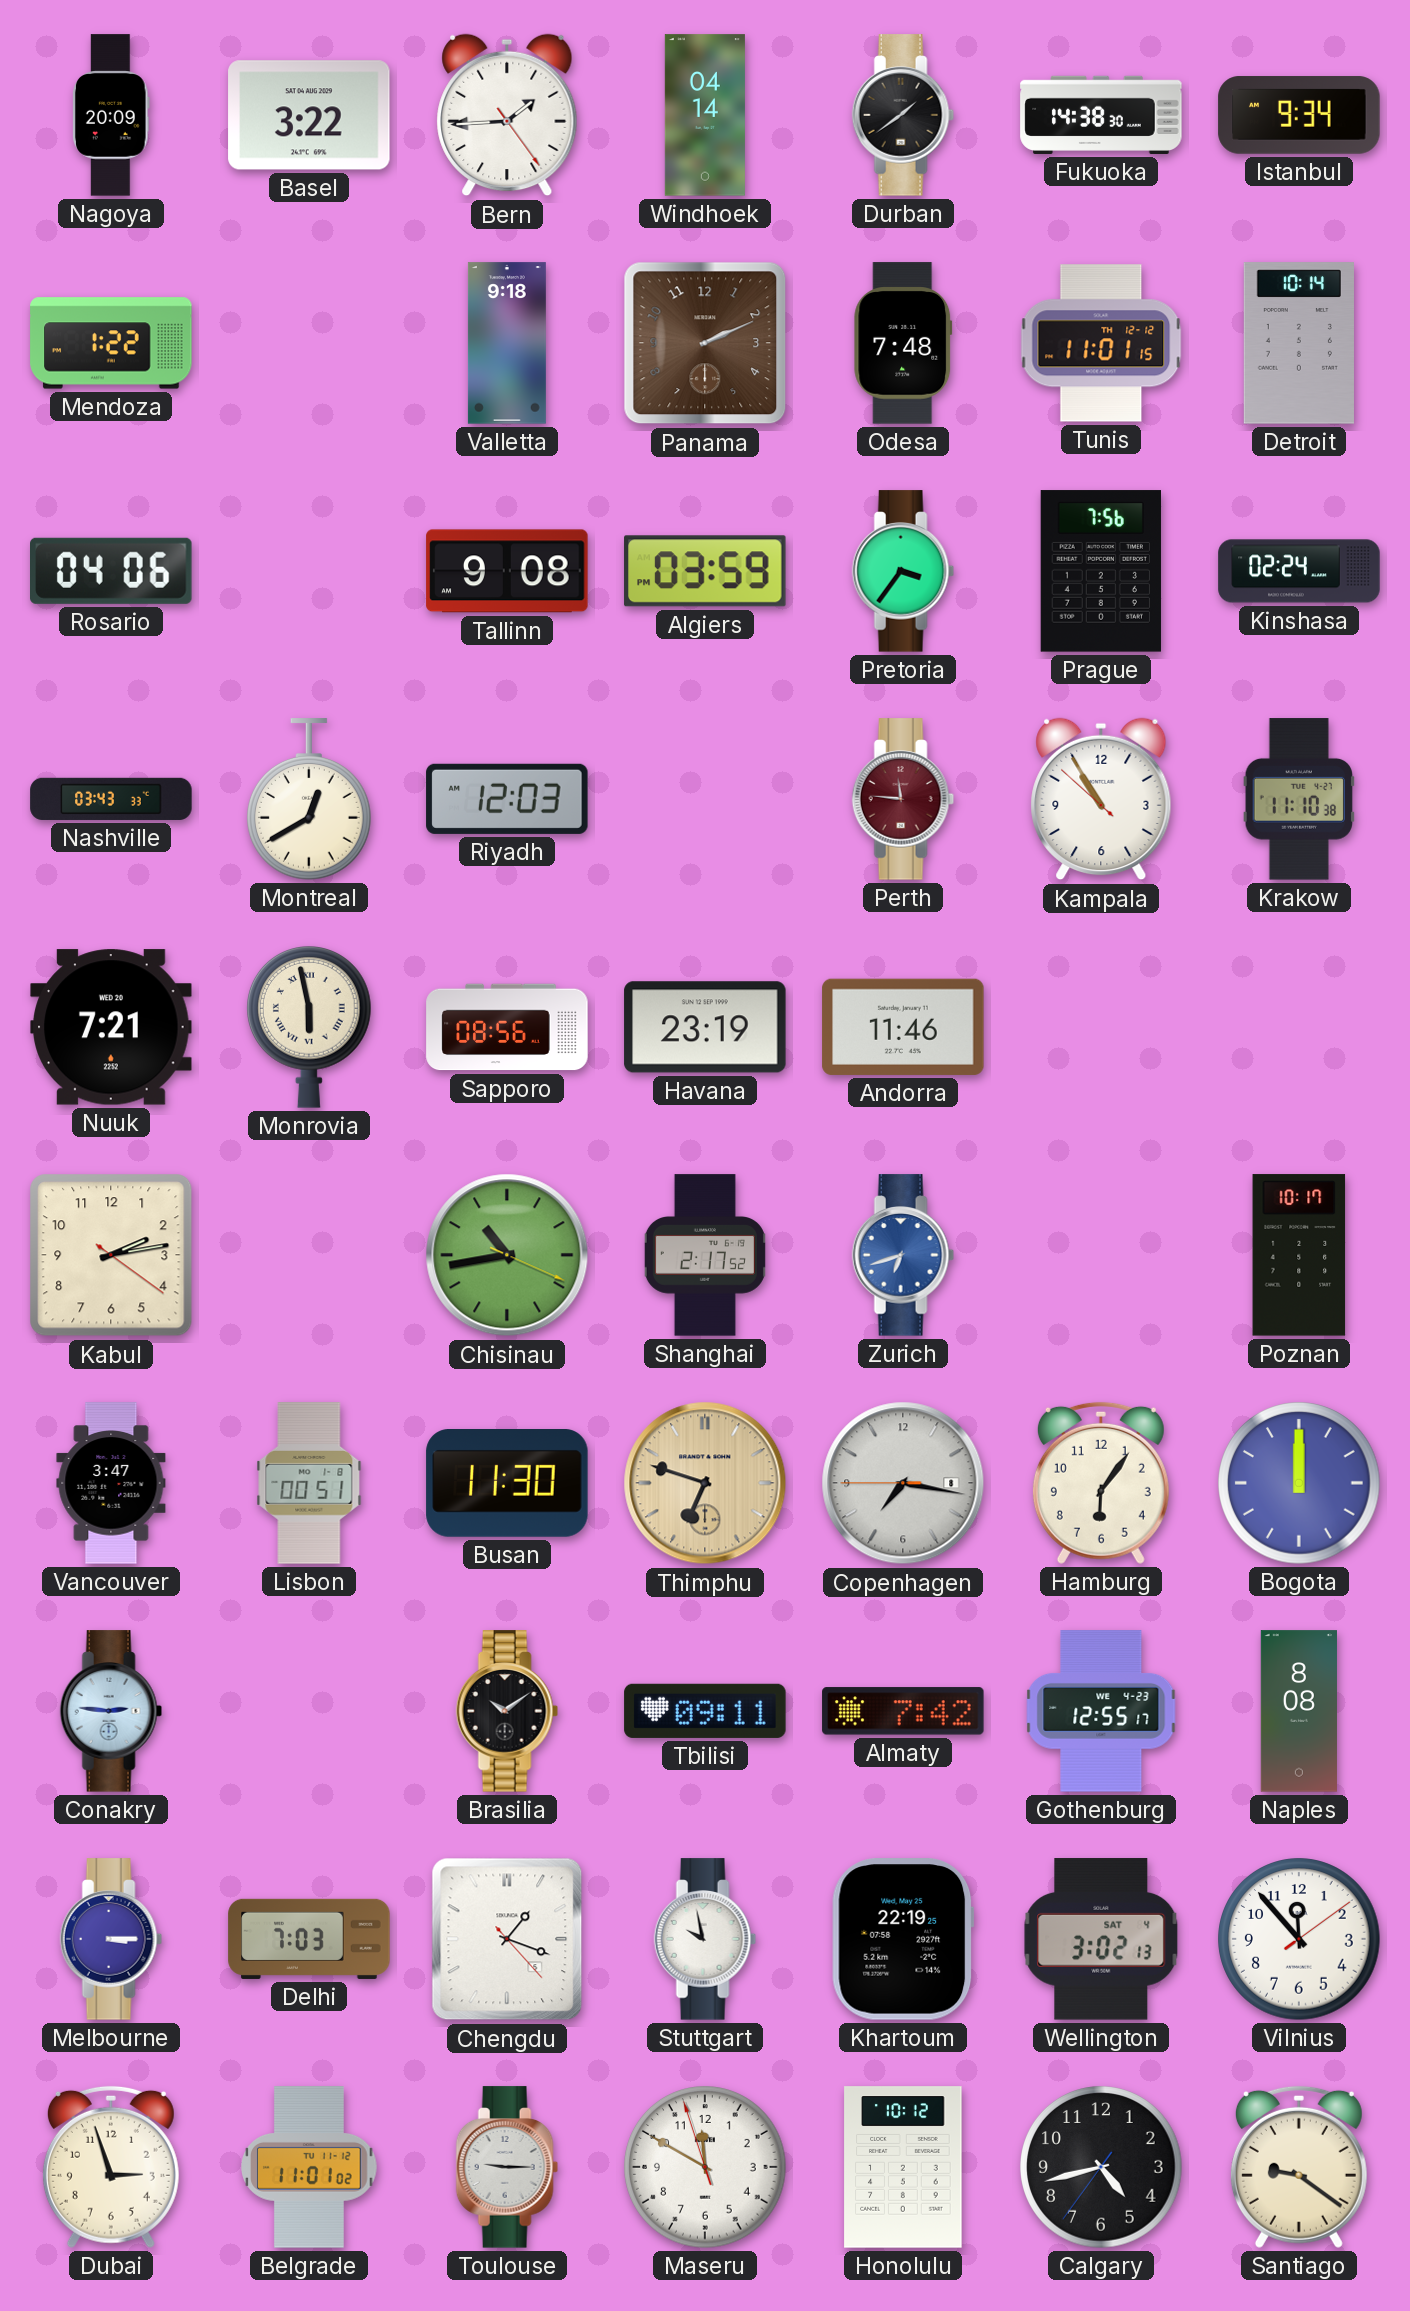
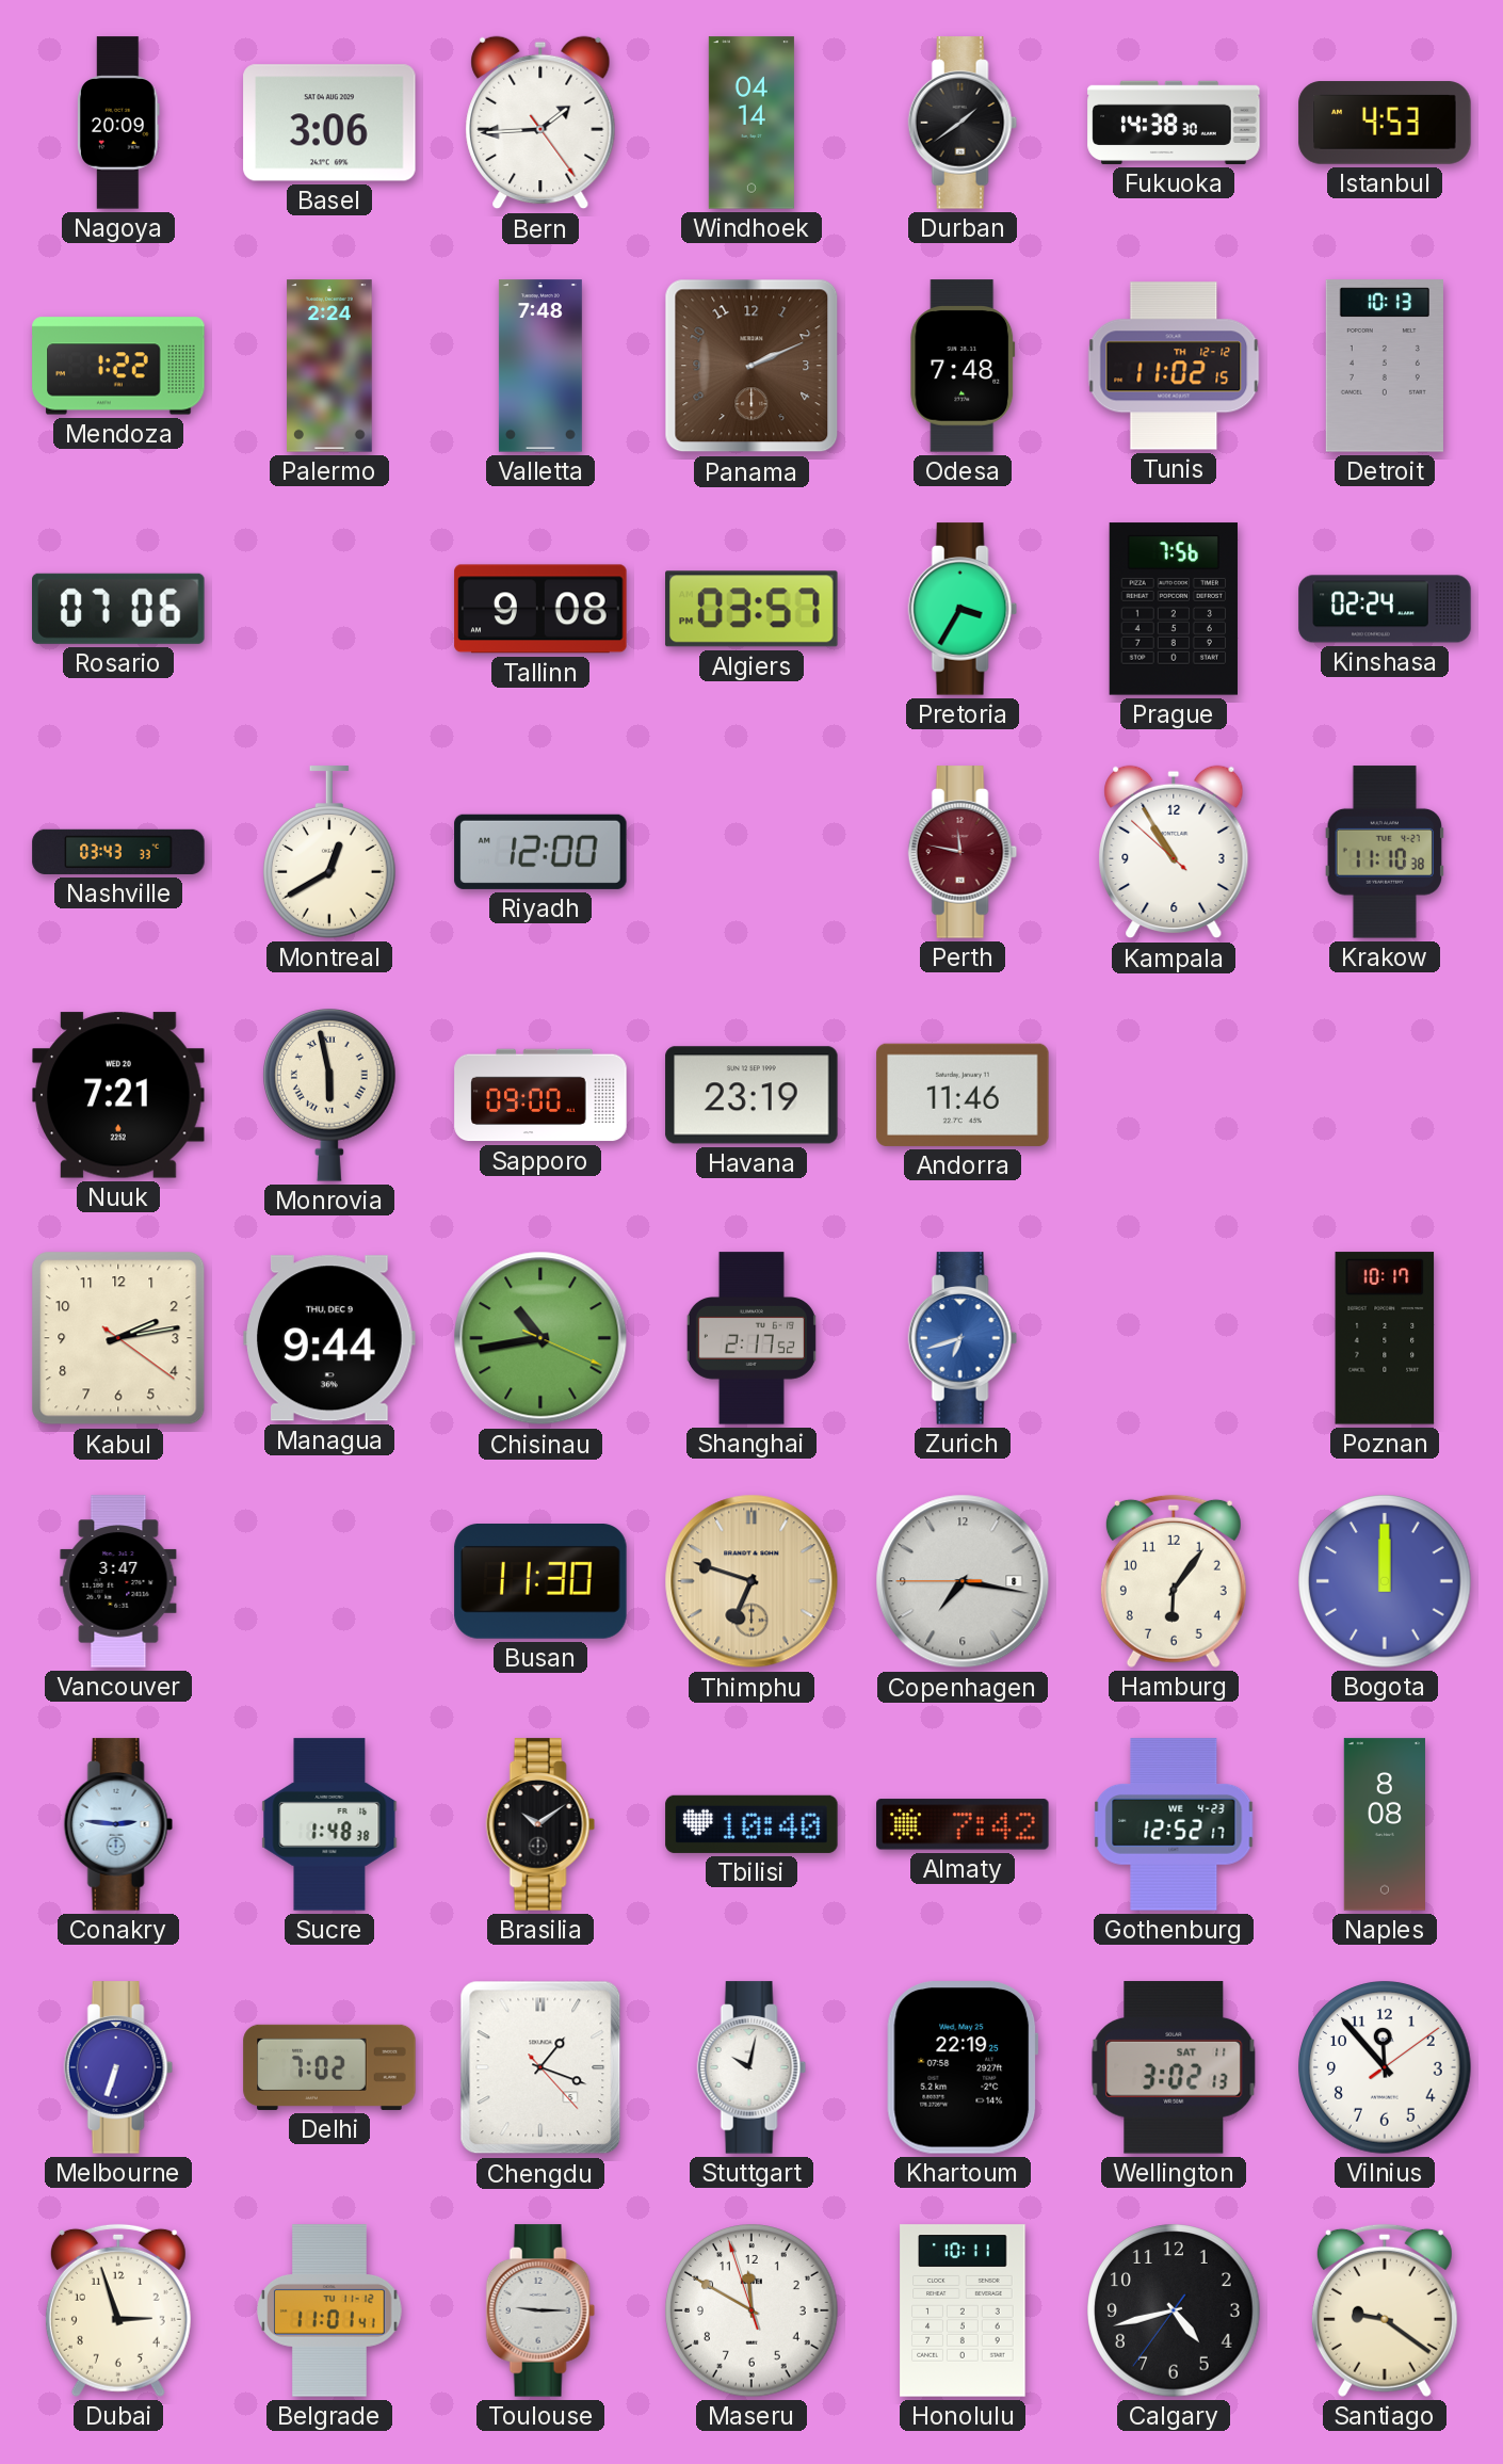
Basel: 3:22 -> 3:06
Istanbul: 9:34 -> 4:53
Palermo: none -> 2:24
Valletta: 9:18 -> 7:48
Tunis: 11:01 -> 11:02
Detroit: 10:14 -> 10:13
Rosario: 04:06 -> 07:06
Algiers: 03:59 -> 03:57
Pretoria: 3:36 -> 3:35
Riyadh: 12:03 -> 12:00
Perth: 11:46 -> 11:47
Sapporo: 08:56 -> 09:00
Managua: none -> 9:44
Lisbon: 00:51 -> none
Sucre: none -> 1:48
Tbilisi: 09:11 -> 10:40
Gothenburg: 12:55 -> 12:52
Melbourne: 3:15 -> 6:33
Delhi: 7:03 -> 7:02
Stuttgart: 9:58 -> 10:02
Wellington date: SAT 4 -> SAT 11
Belgrade: 11:01:02 -> 11:01:41
Honolulu: 10:12 -> 10:11
